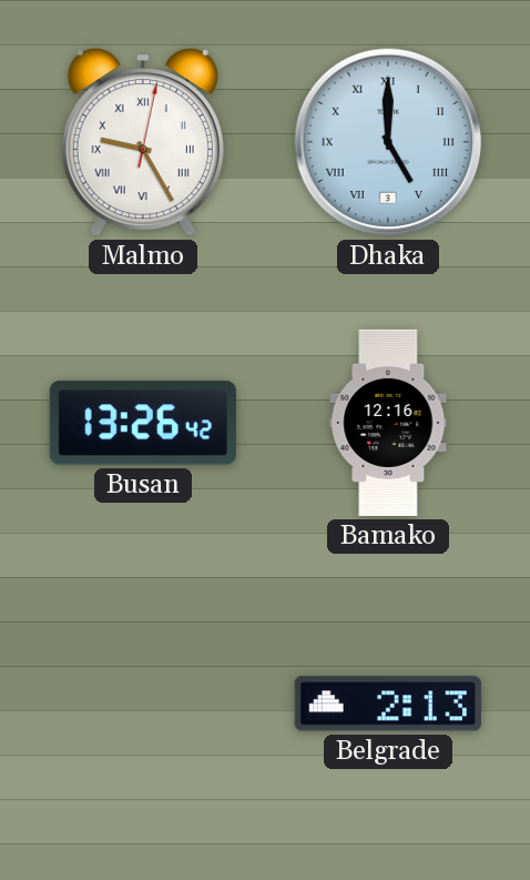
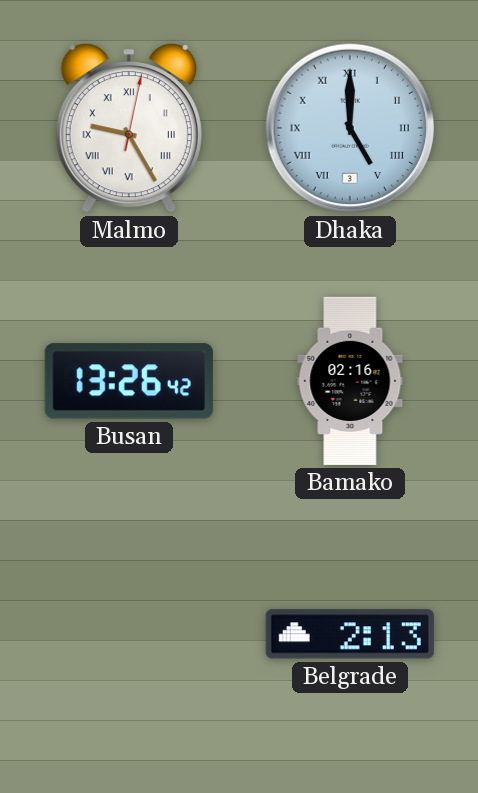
Bamako: 12:16 -> 02:16
